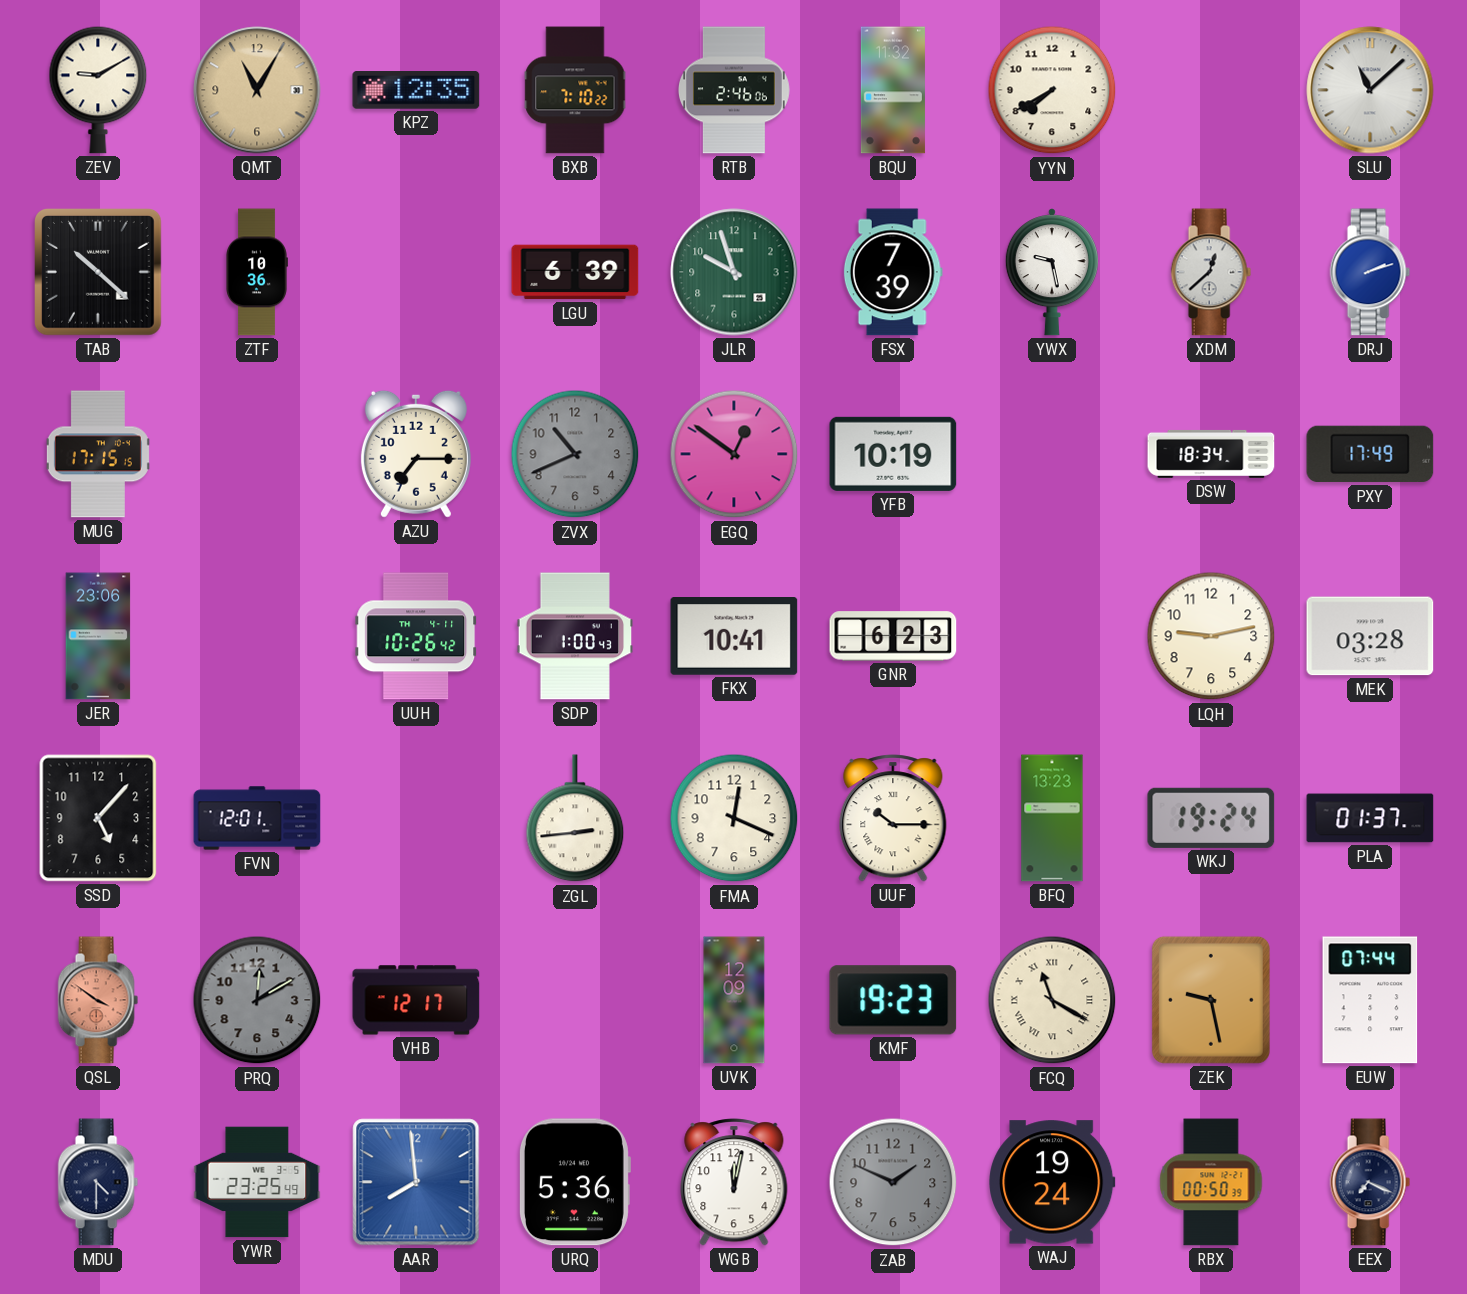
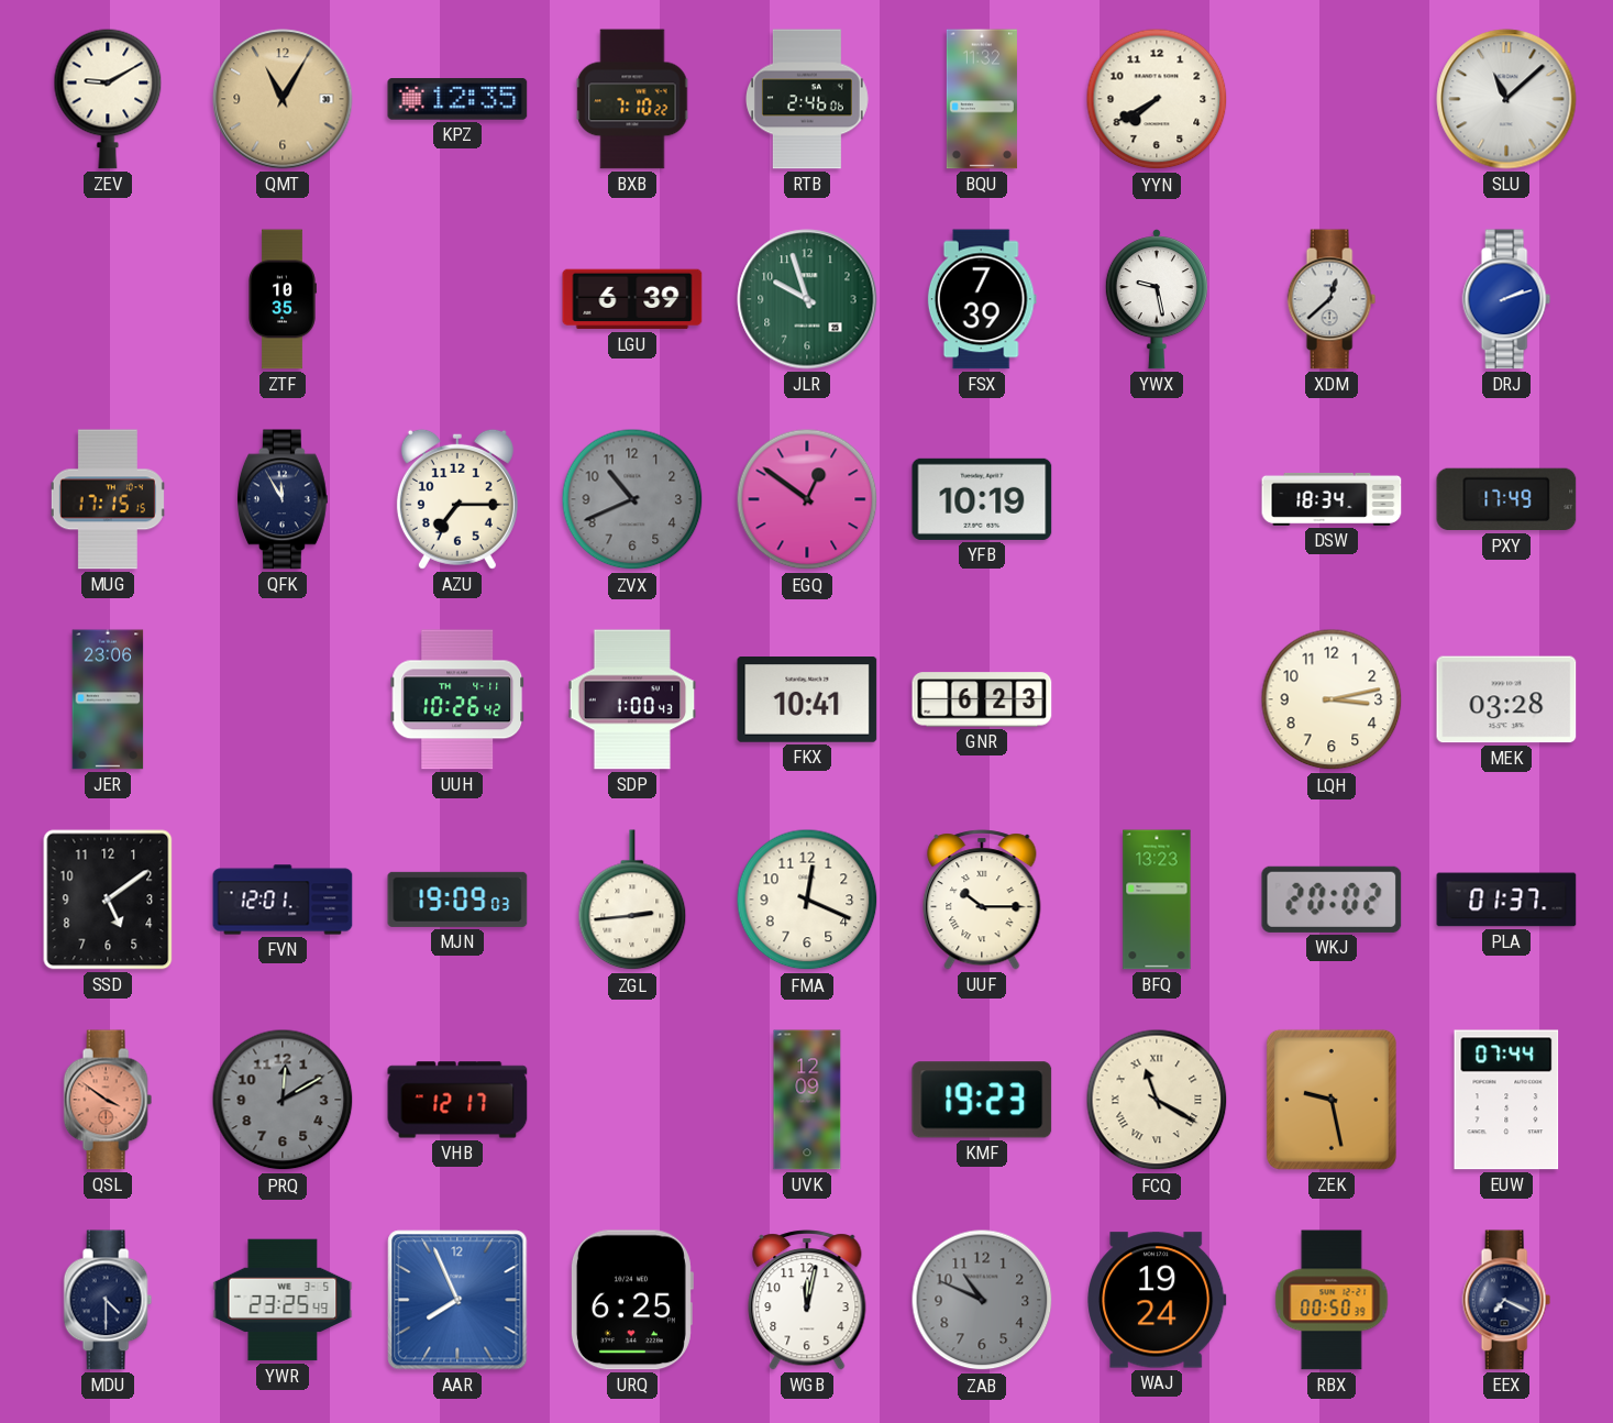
TAB: 10:22 -> none
ZTF: 10:36 -> 10:35
QFK: none -> 11:55
LQH: 9:13 -> 3:13
SSD: 5:07 -> 5:09
MJN: none -> 19:09
WKJ: 19:24 -> 20:02
AAR: 7:59 -> 7:56
URQ: 5:36 -> 6:25
ZAB: 1:49 -> 10:49
